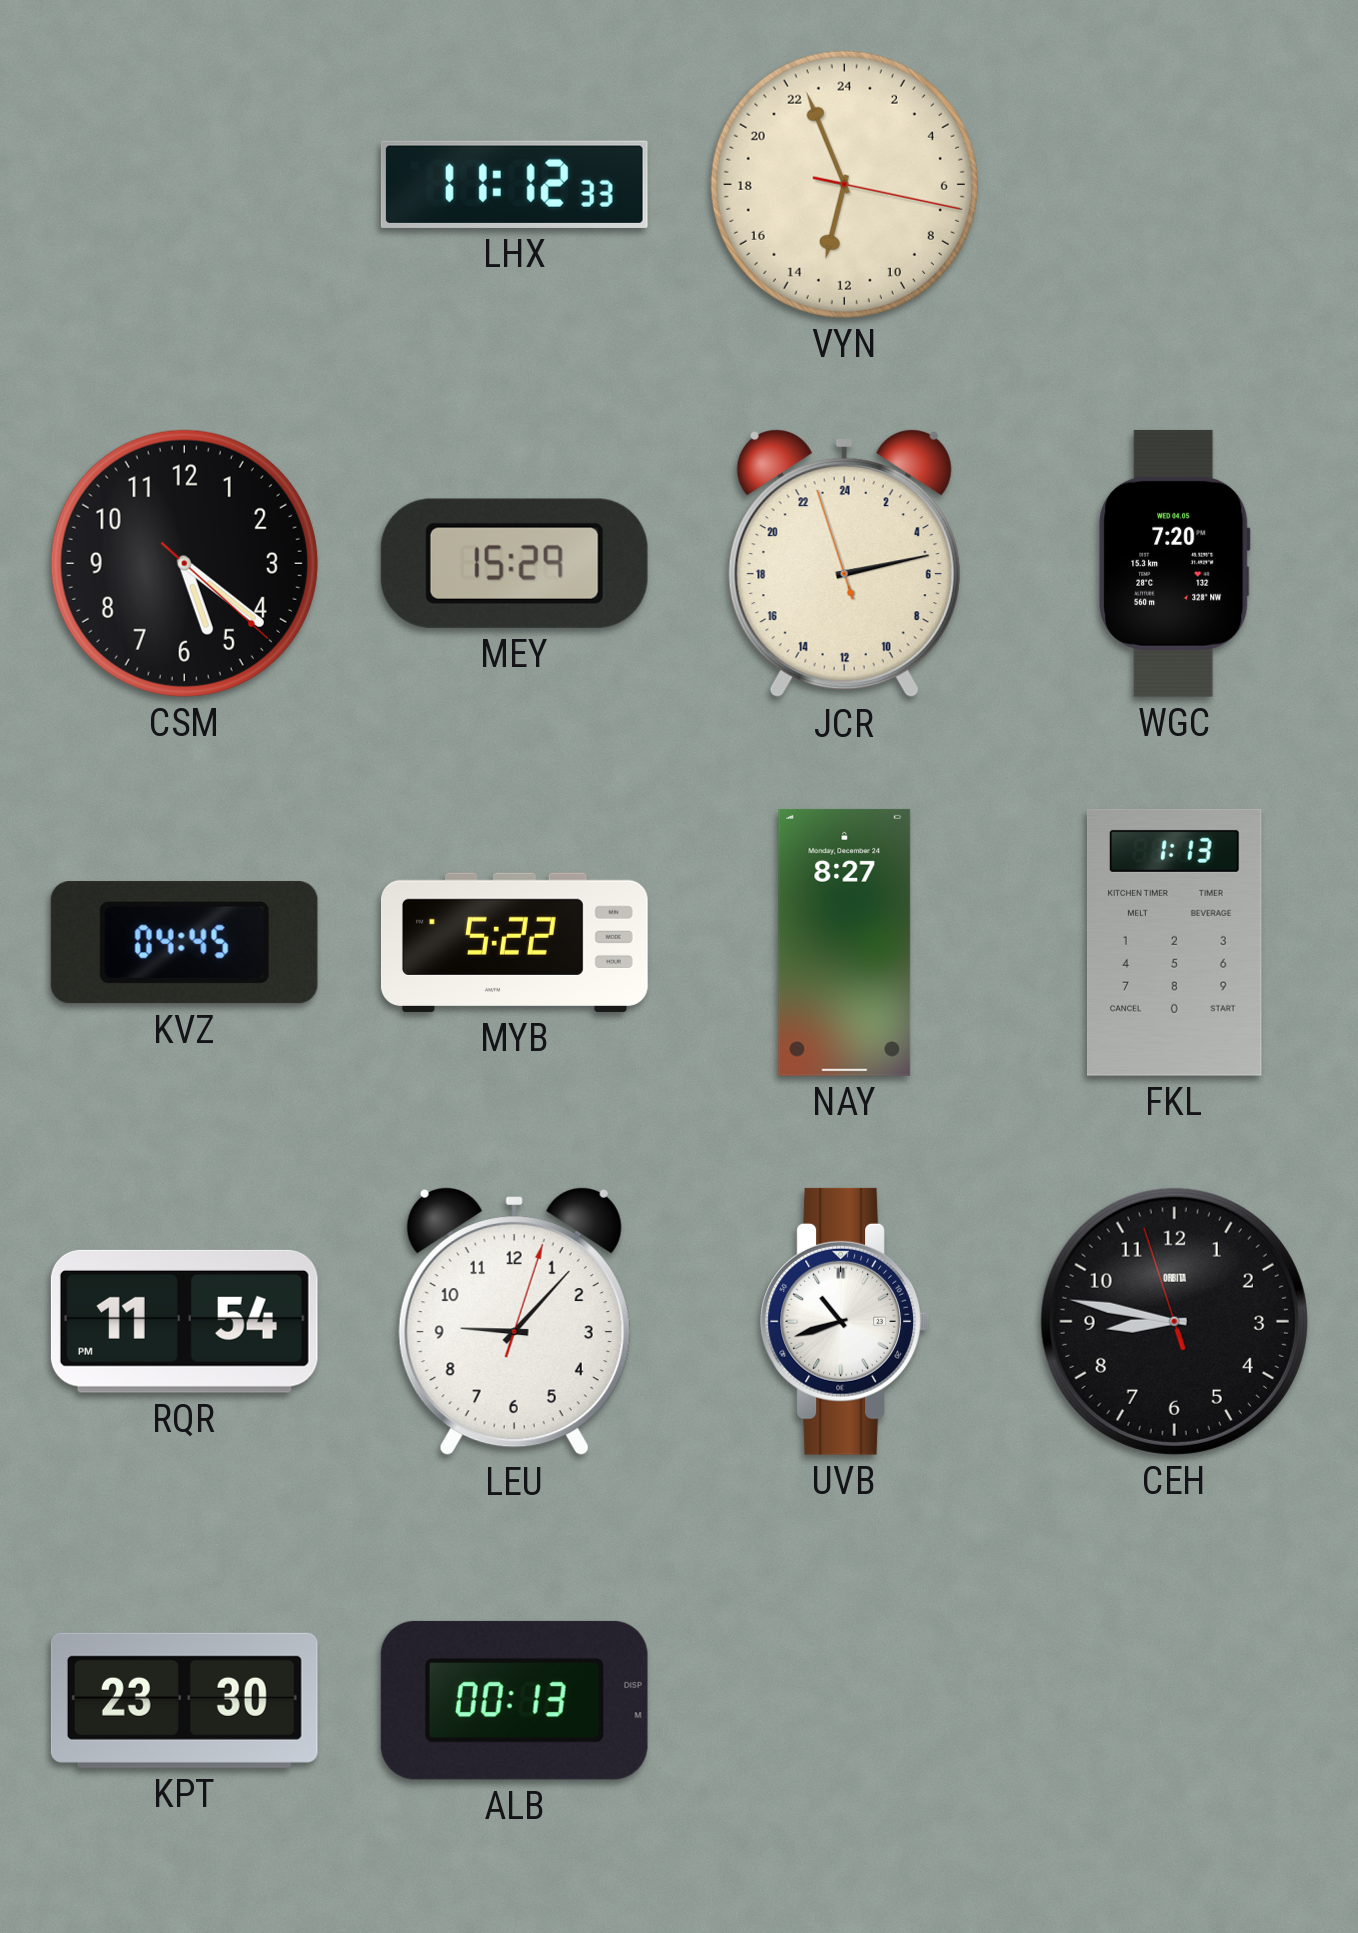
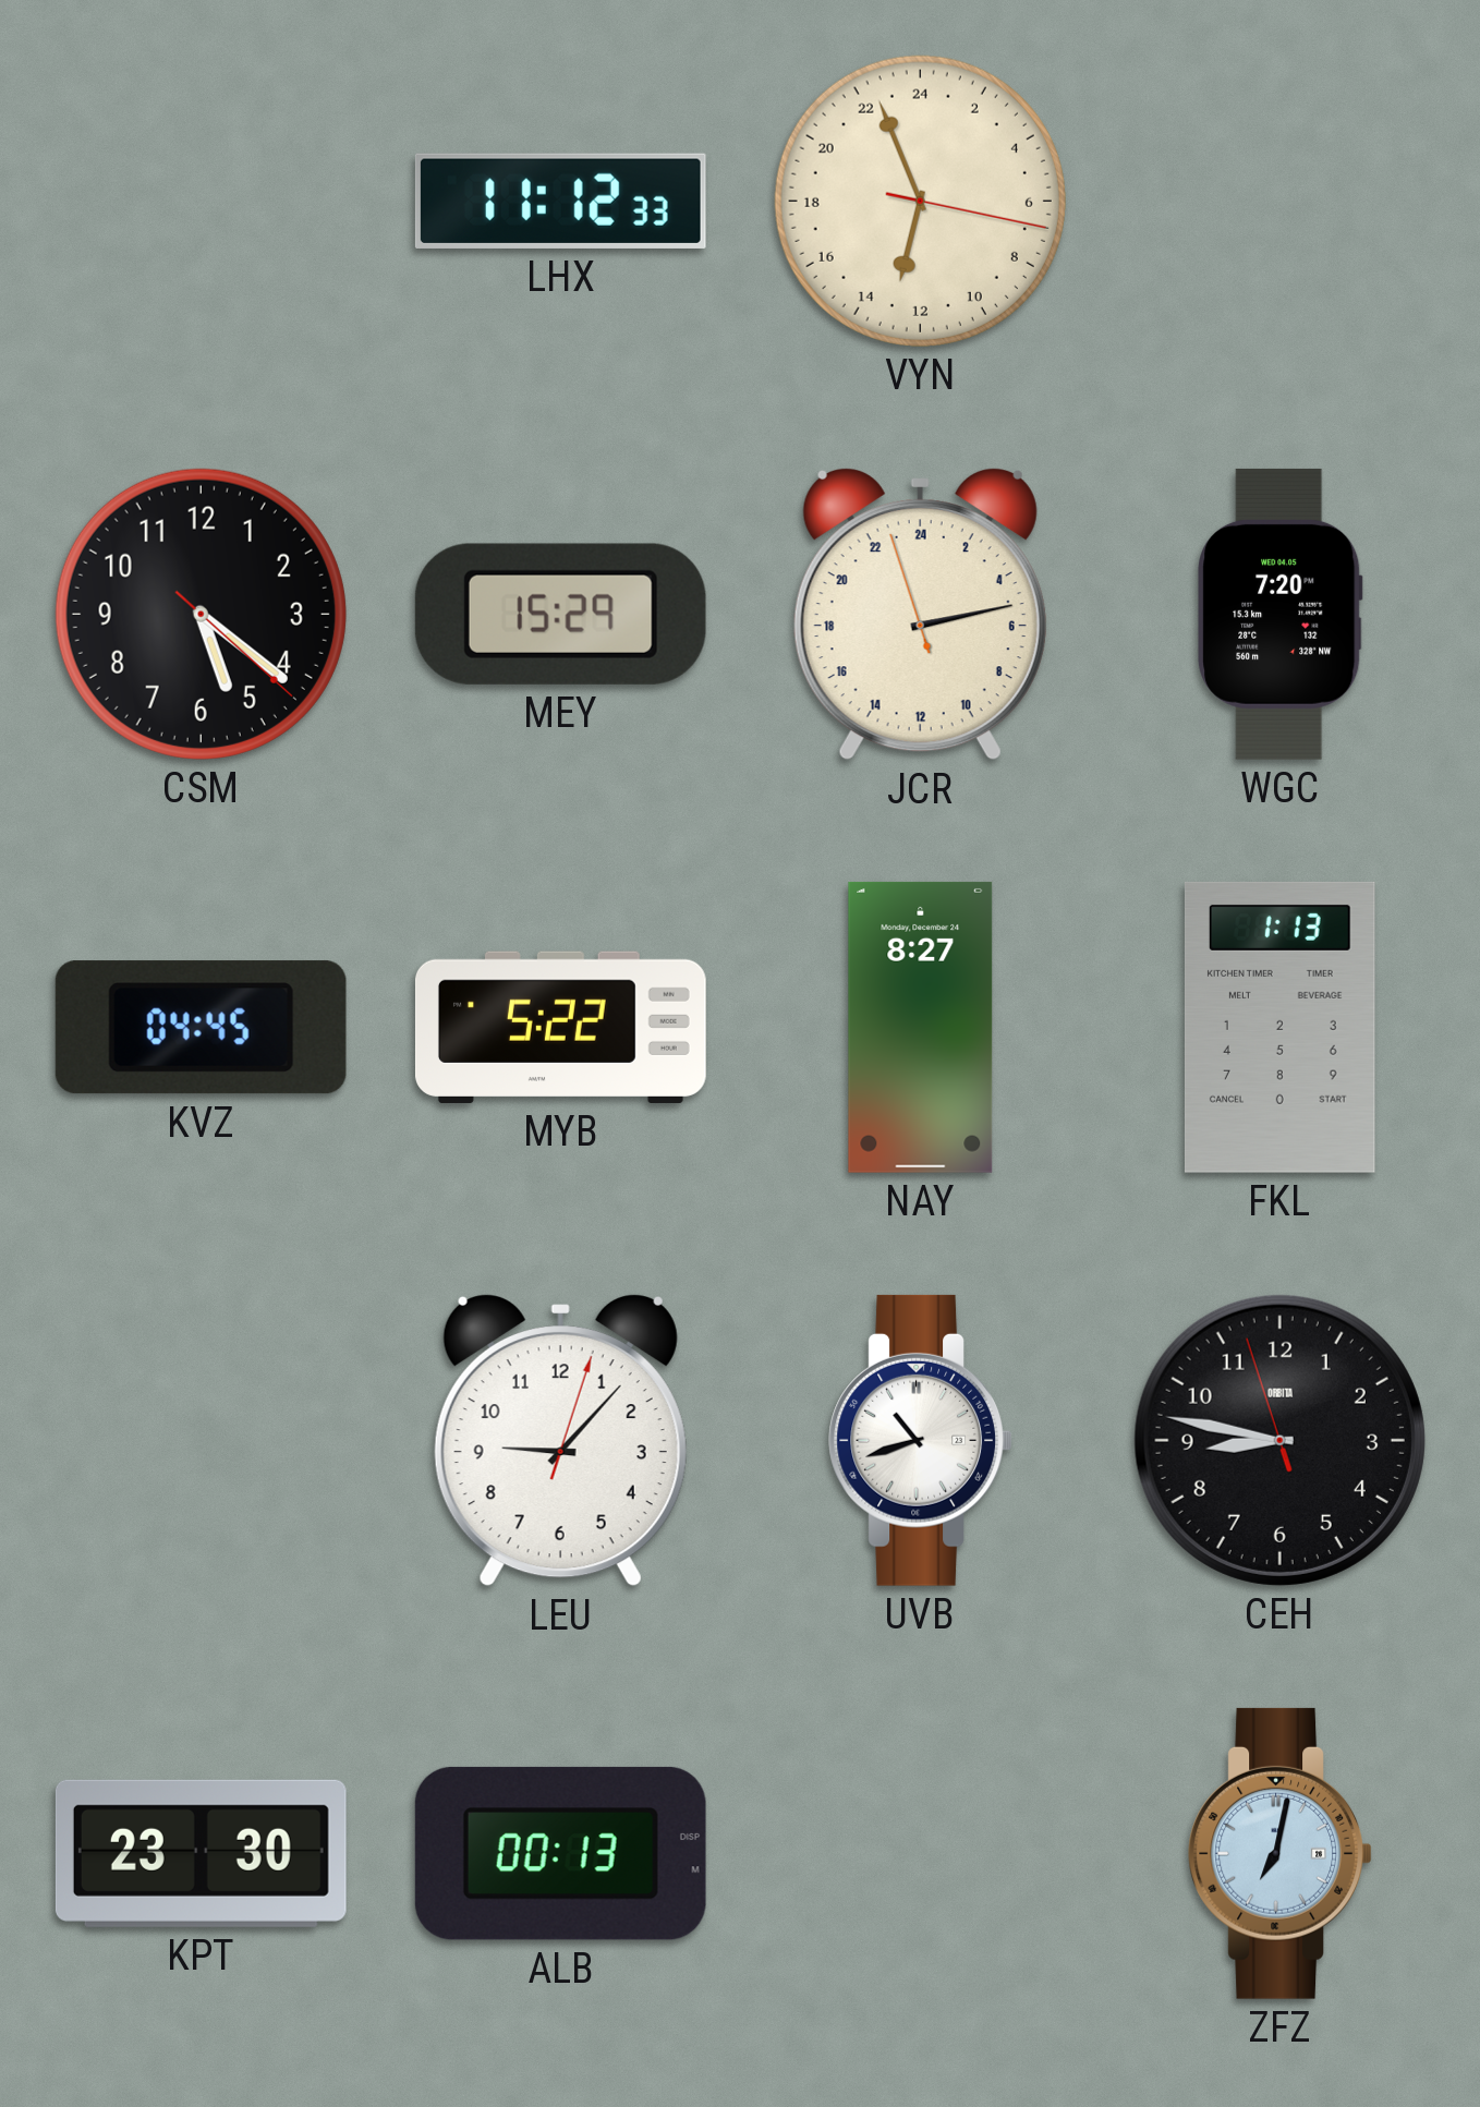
RQR: 11:54 -> none
ZFZ: none -> 7:02
